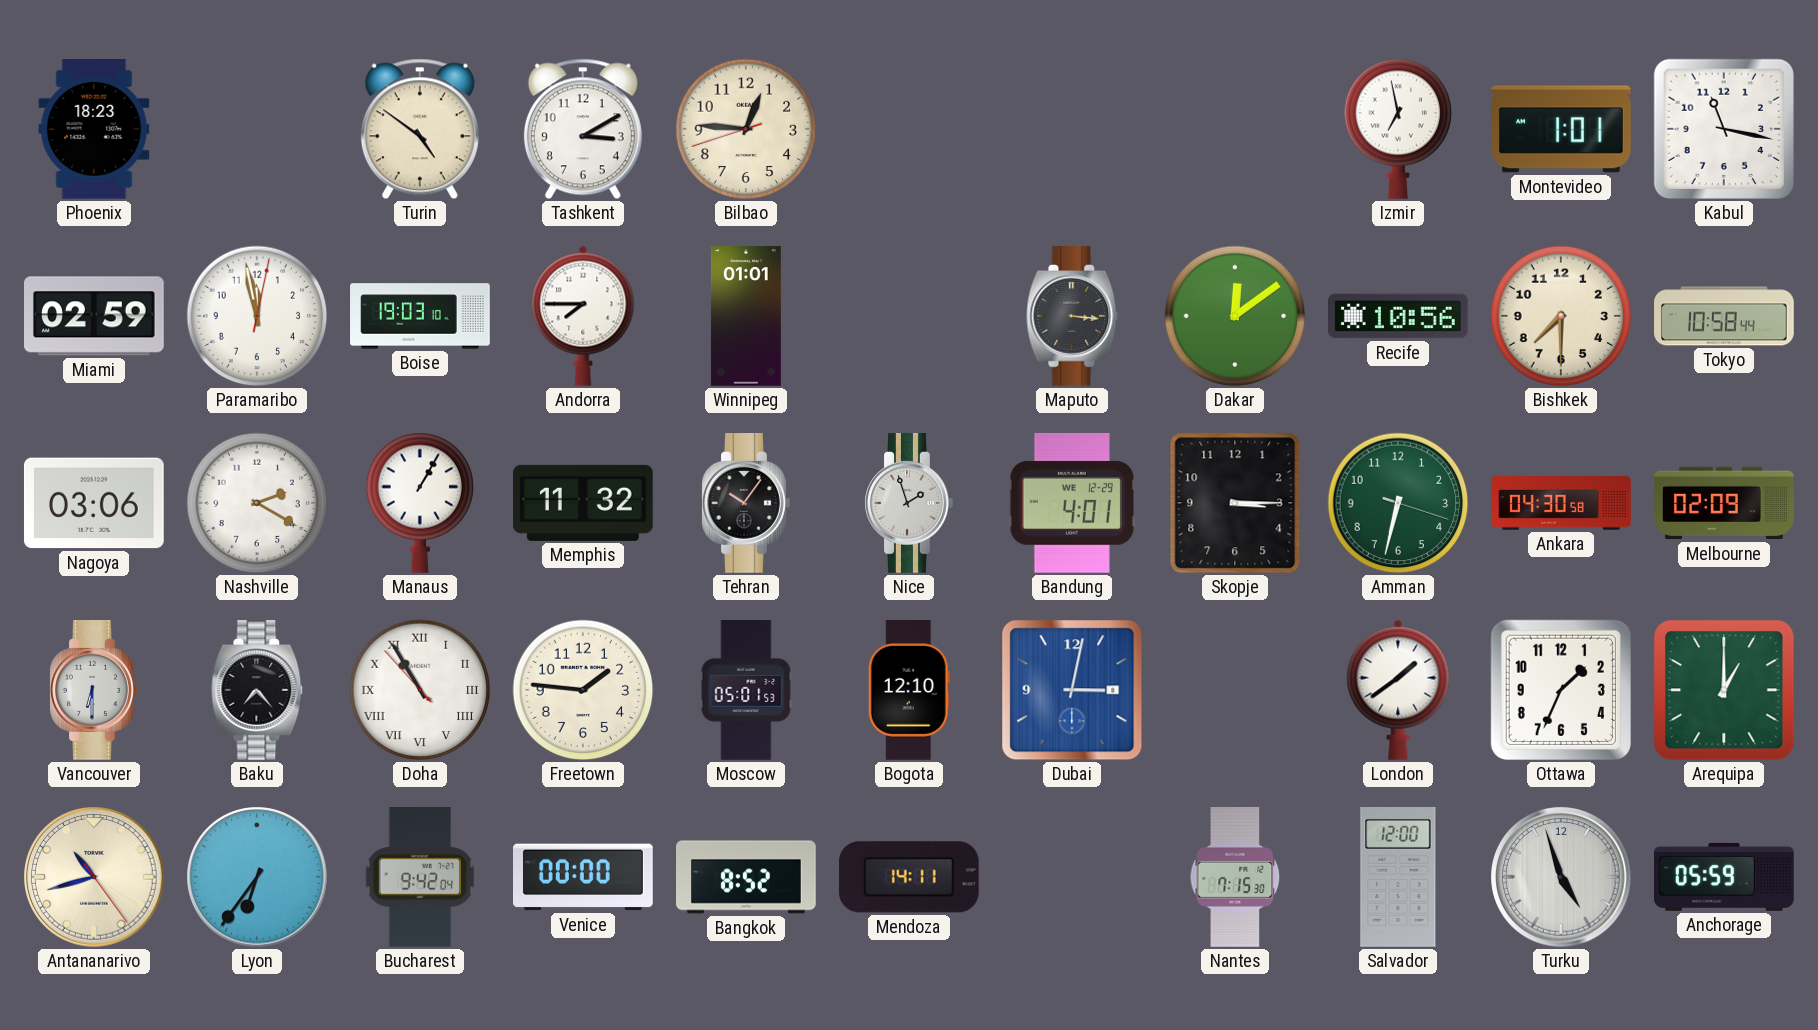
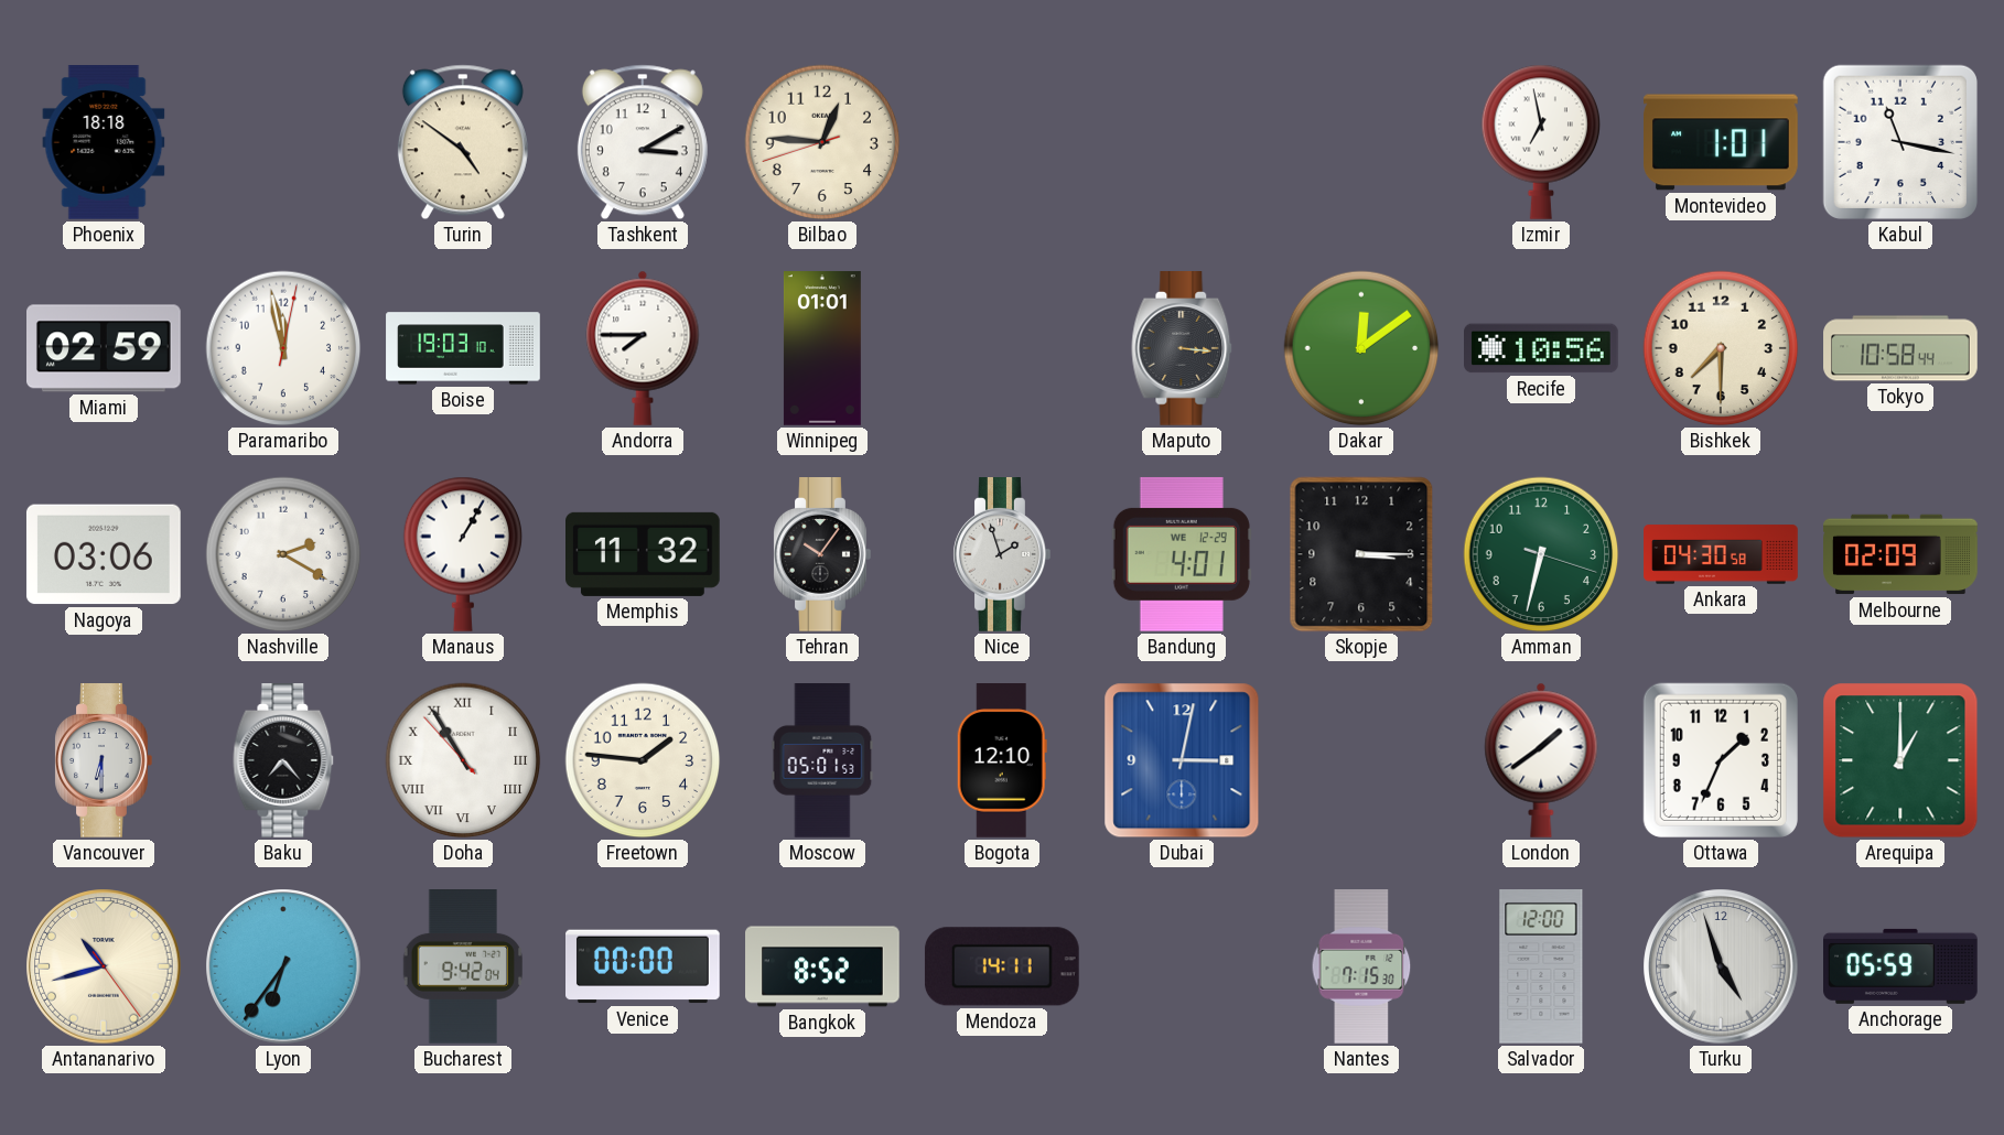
Phoenix: 18:23 -> 18:18
